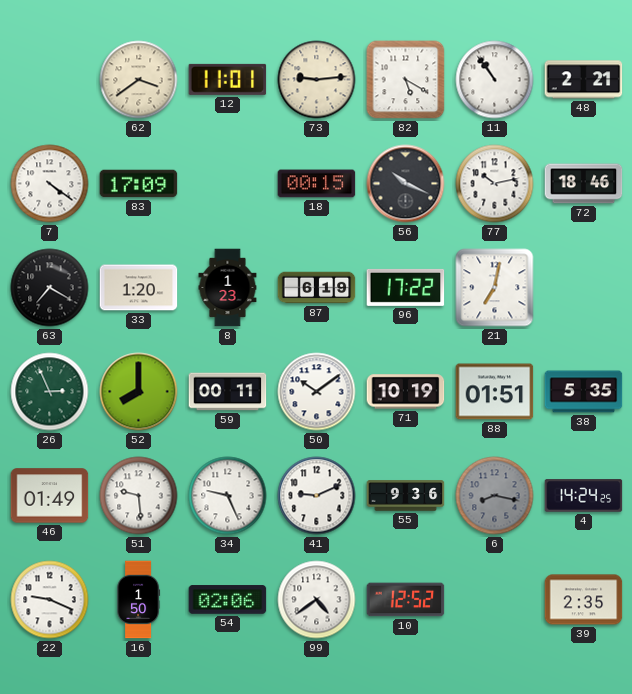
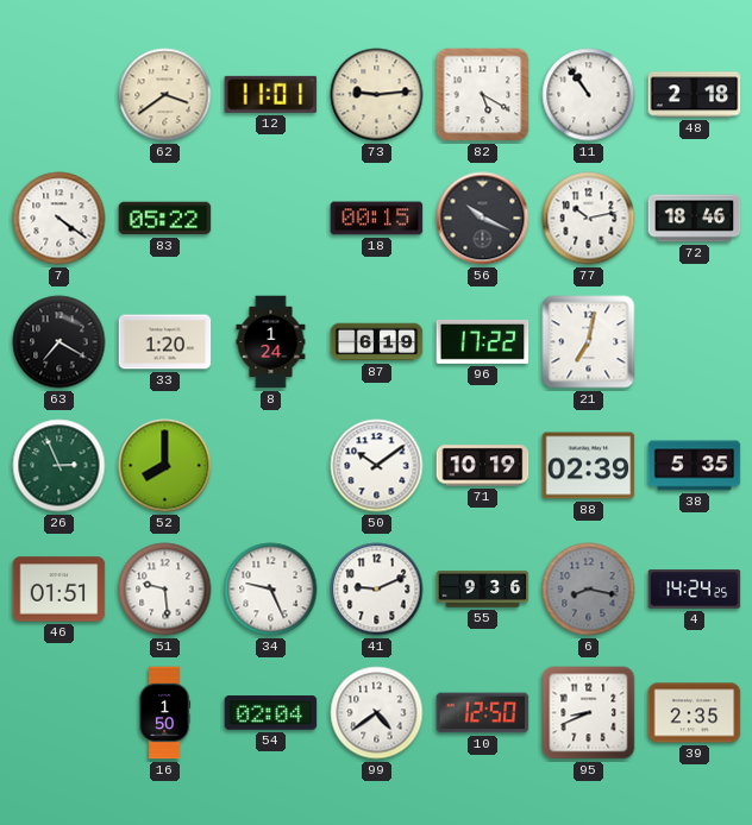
48: 2:21 -> 2:18
83: 17:09 -> 05:22
8: 1:23 -> 1:24
59: 00:11 -> none
88: 01:51 -> 02:39
46: 01:49 -> 01:51
22: 9:19 -> none
54: 02:06 -> 02:04
10: 12:52 -> 12:50
95: none -> 8:41
